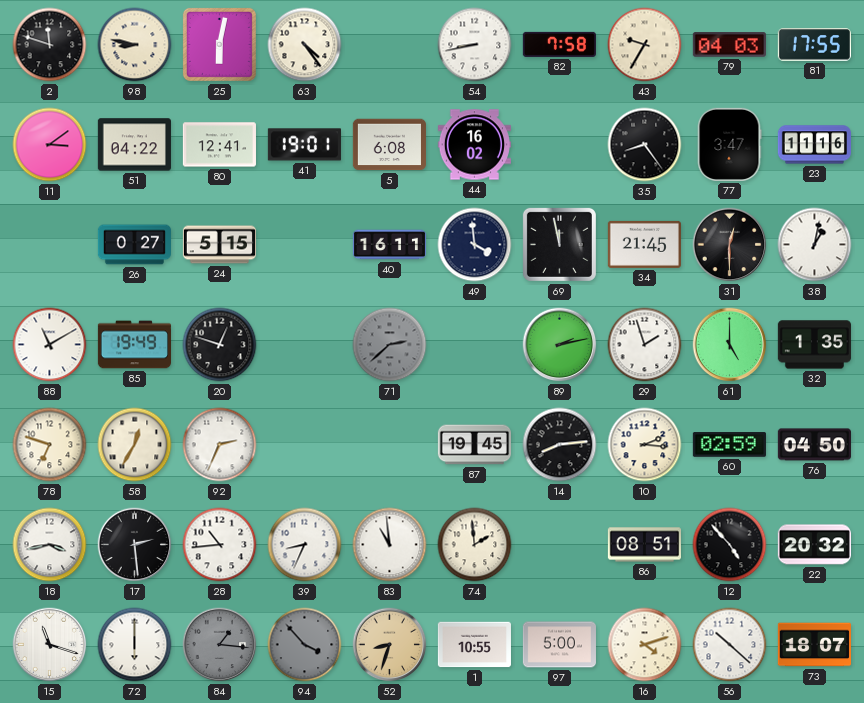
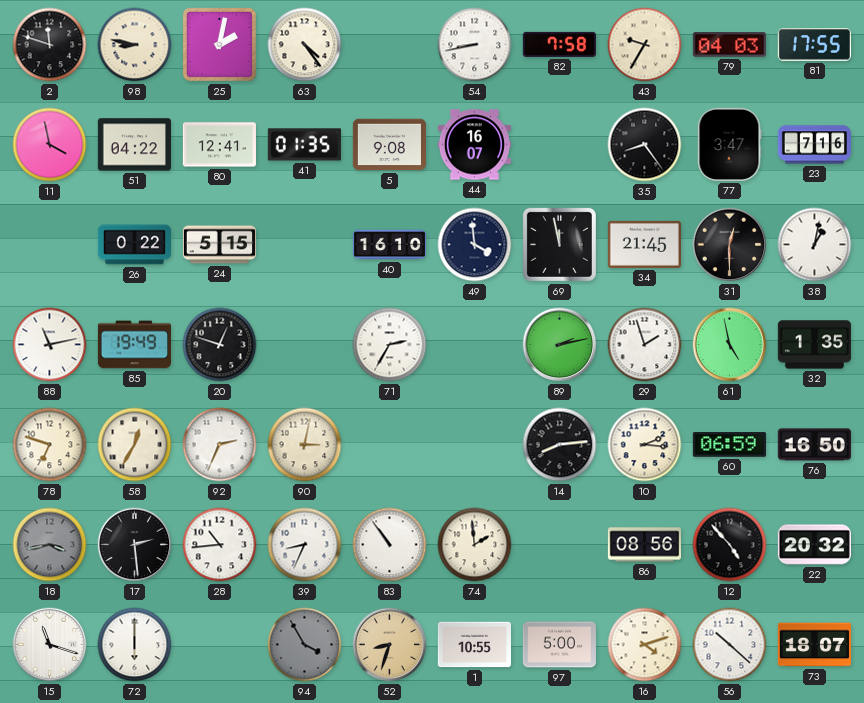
25: 6:02 -> 2:02
11: 3:09 -> 3:58
41: 19:01 -> 01:35
5: 6:08 -> 9:08
44: 16:02 -> 16:07
23: 11:16 -> 7:16
26: 0:27 -> 0:22
40: 16:11 -> 16:10
88: 11:10 -> 11:13
71: 2:38 -> 2:35
71 dial: grey -> white
61: 5:00 -> 4:58
90: none -> 3:02
87: 19:45 -> none
60: 02:59 -> 06:59
76: 04:50 -> 16:50
18 dial: white -> grey
83: 10:59 -> 10:54
86: 08:51 -> 08:56
84: 1:16 -> none
94: 3:53 -> 3:55
